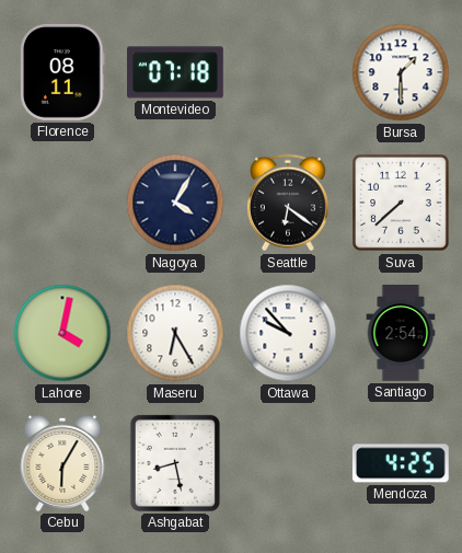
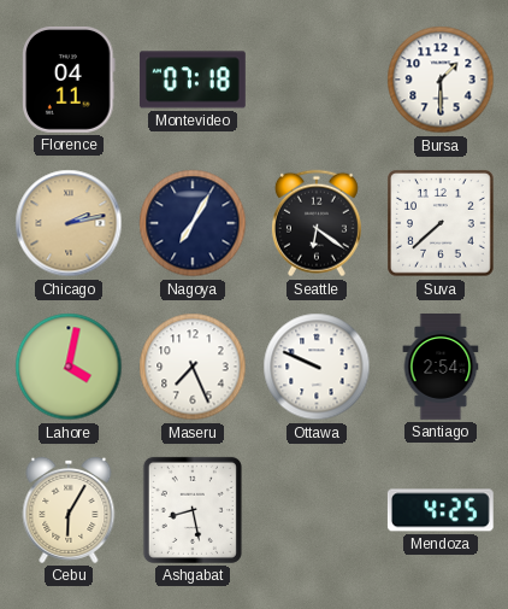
Florence: 08:11 -> 04:11
Chicago: none -> 2:13
Nagoya: 4:05 -> 7:05
Maseru: 6:25 -> 7:26
Ottawa: 9:53 -> 9:49
